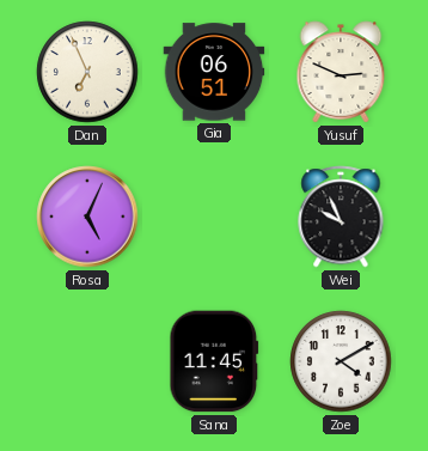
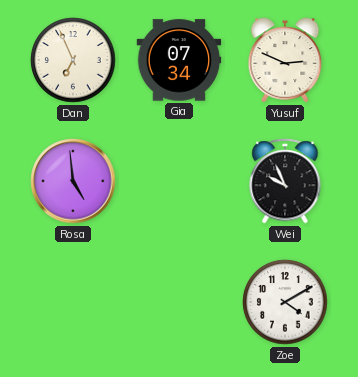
Gia: 06:51 -> 07:34
Rosa: 5:04 -> 4:59
Sana: 11:45 -> none
